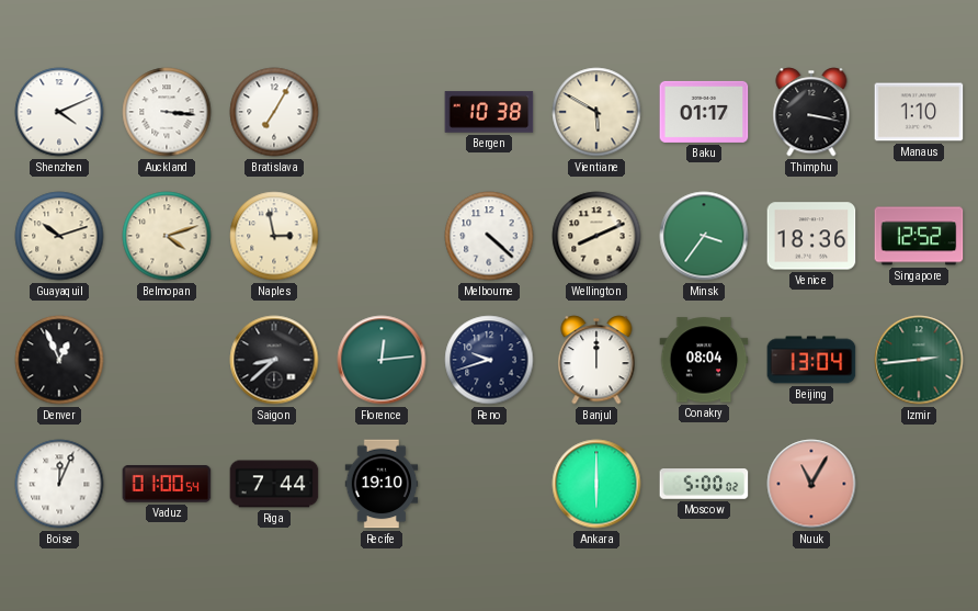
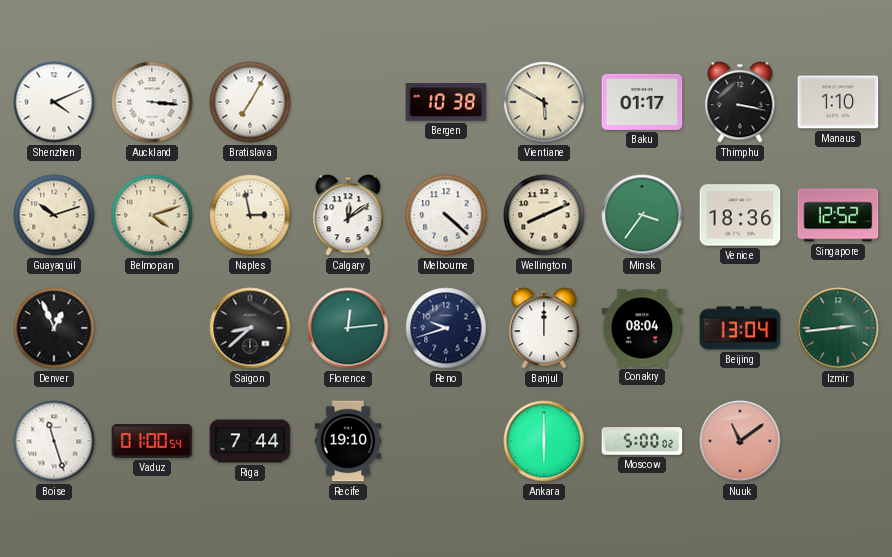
Calgary: none -> 12:09
Boise: 12:04 -> 11:27
Nuuk: 11:05 -> 11:09
